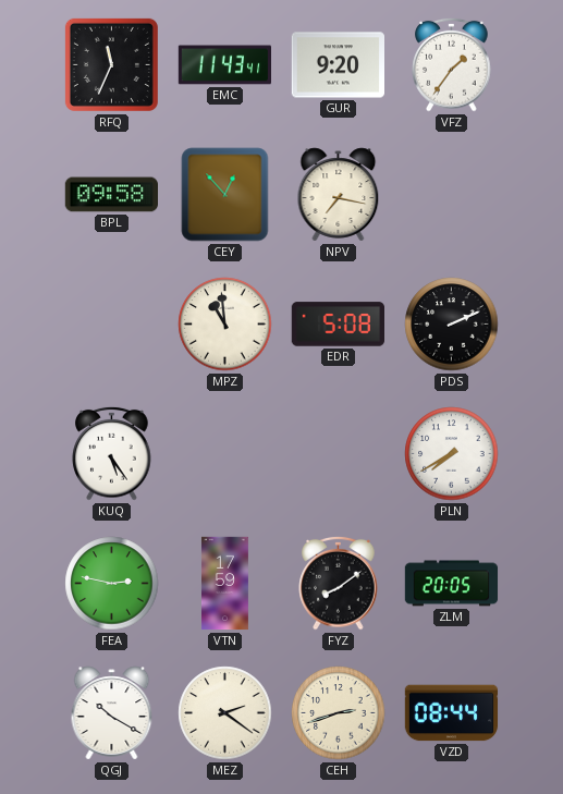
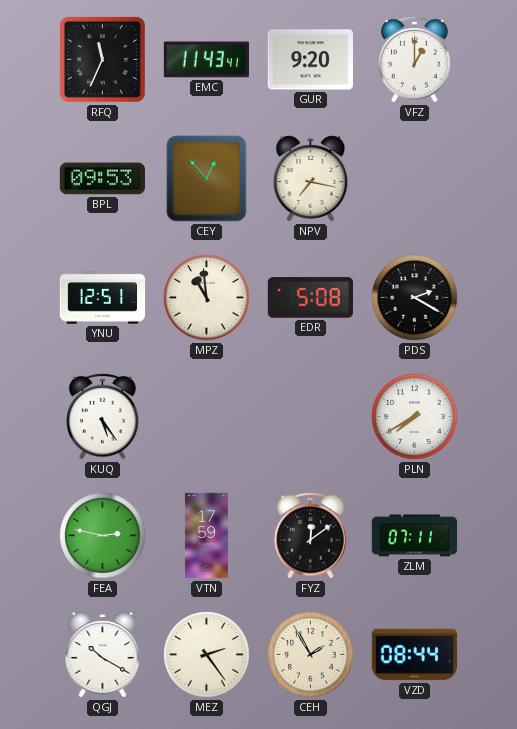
VFZ: 1:36 -> 1:00
BPL: 09:58 -> 09:53
YNU: none -> 12:51
PDS: 2:11 -> 2:20
FYZ: 8:09 -> 12:09
ZLM: 20:05 -> 07:11
MEZ: 2:21 -> 2:24
CEH: 2:42 -> 1:55
